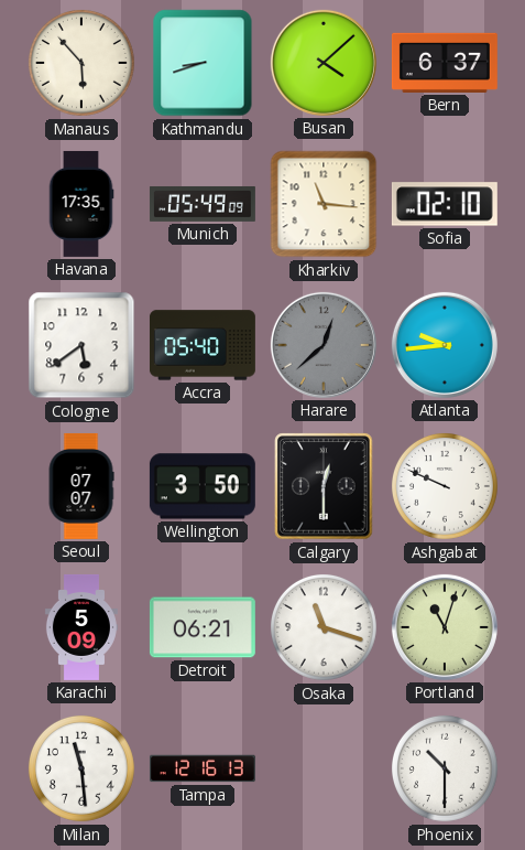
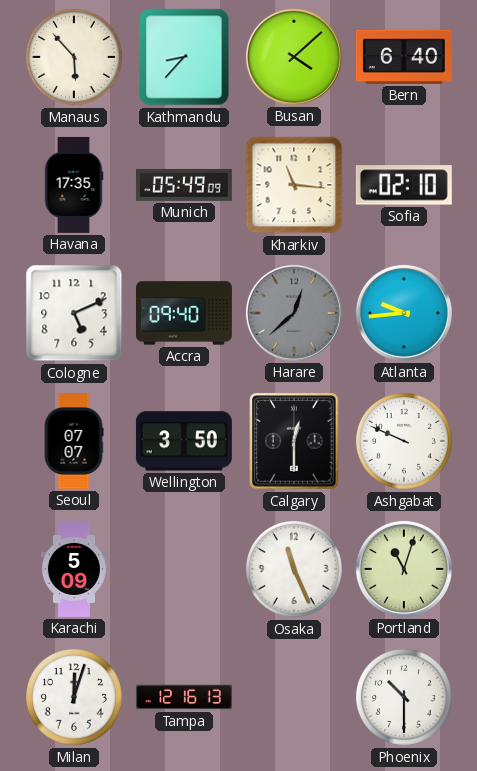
Kathmandu: 8:42 -> 8:37
Bern: 6:37 -> 6:40
Cologne: 5:39 -> 5:11
Accra: 05:40 -> 09:40
Detroit: 06:21 -> none
Osaka: 11:18 -> 11:26
Milan: 11:29 -> 12:03
